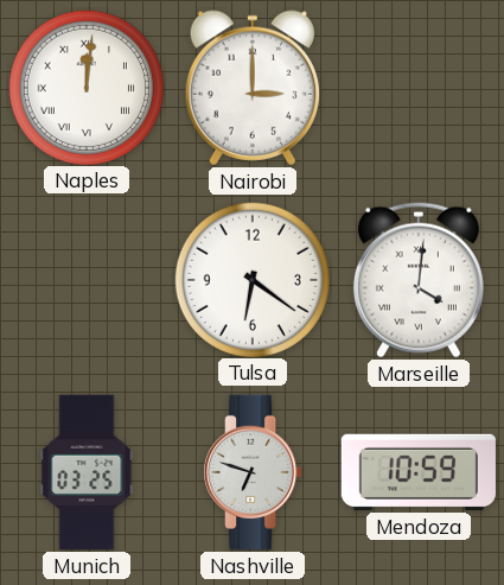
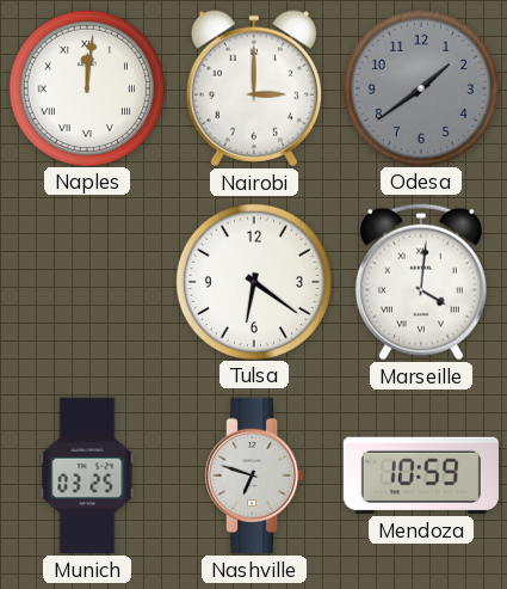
Odesa: none -> 1:39
